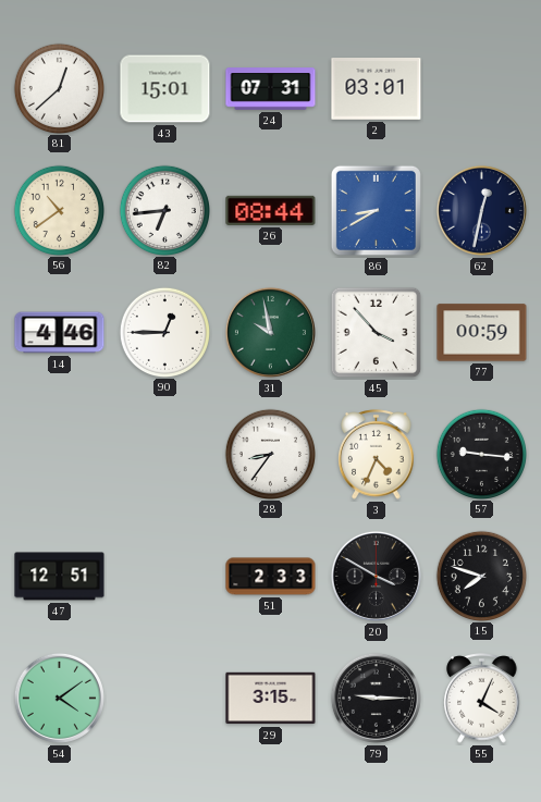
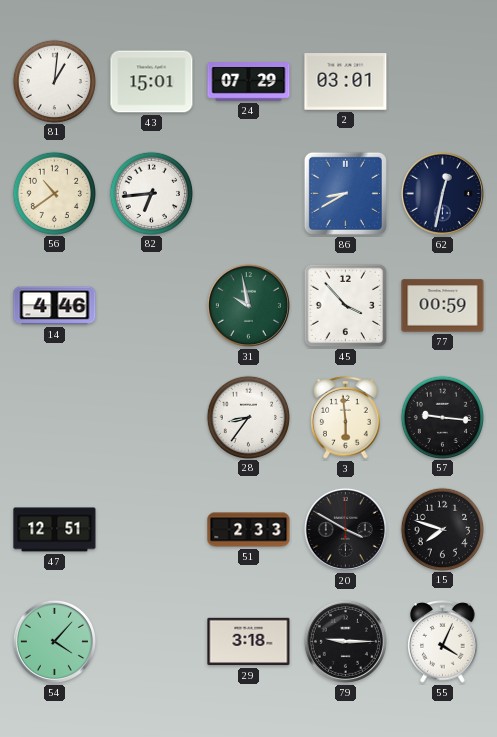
81: 12:38 -> 1:01
24: 07:31 -> 07:29
26: 08:44 -> none
90: 12:45 -> none
3: 4:34 -> 5:59
54: 4:09 -> 4:07
29: 3:15 -> 3:18
